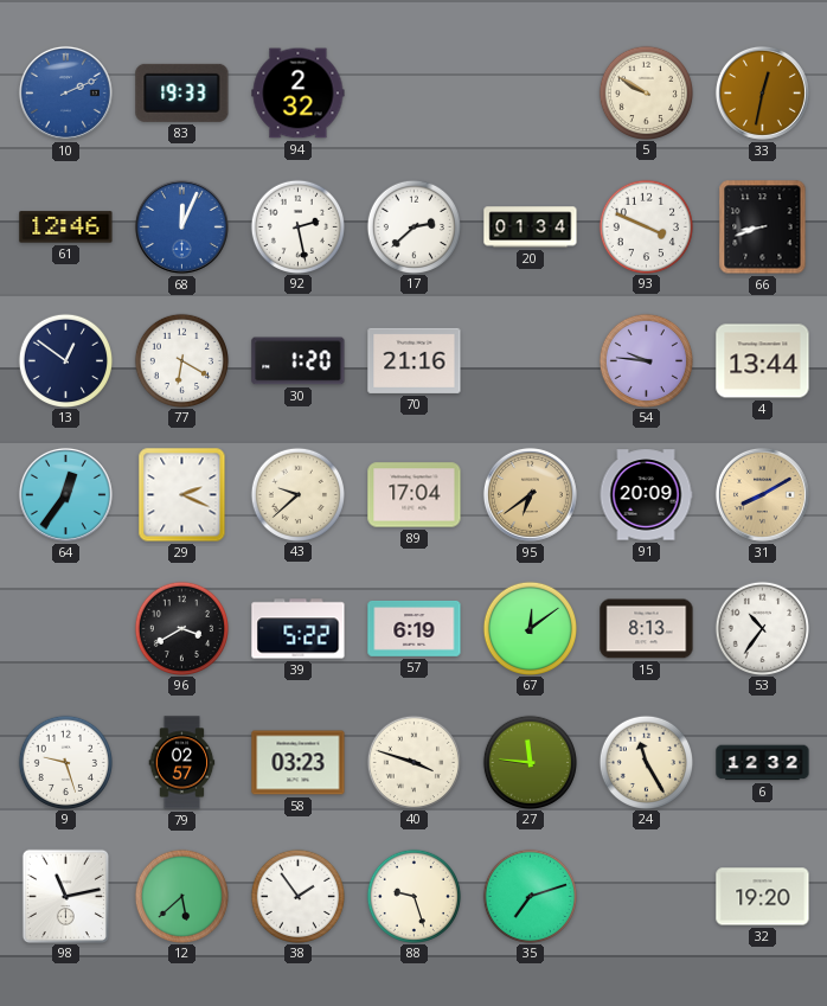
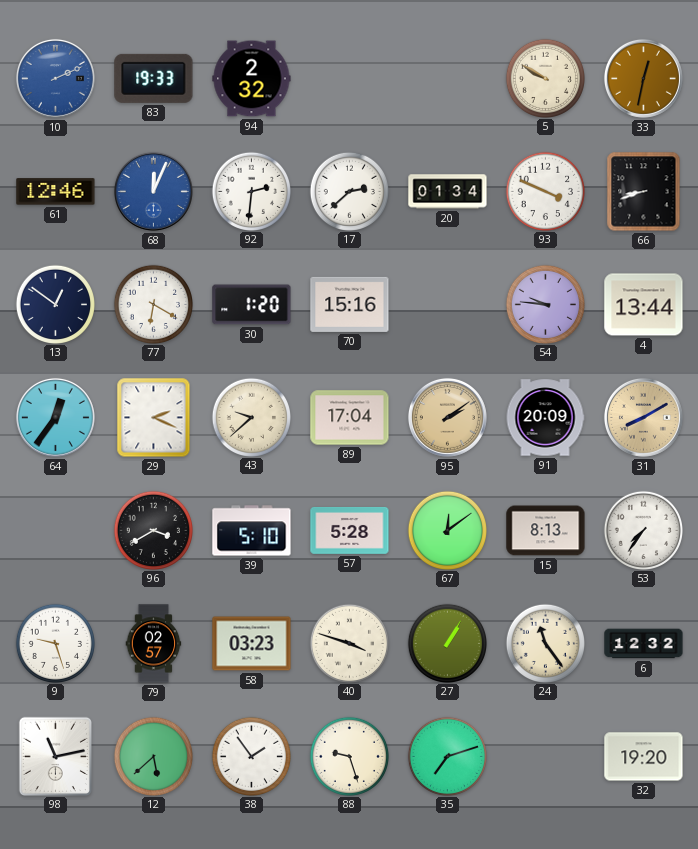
92: 2:28 -> 2:31
70: 21:16 -> 15:16
95: 6:39 -> 2:09
39: 5:22 -> 5:10
57: 6:19 -> 5:28
53: 10:36 -> 7:36
27: 11:46 -> 1:05
24: 11:25 -> 11:24
